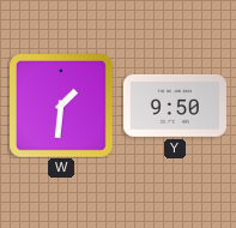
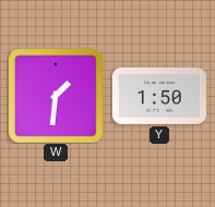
Y: 9:50 -> 1:50
